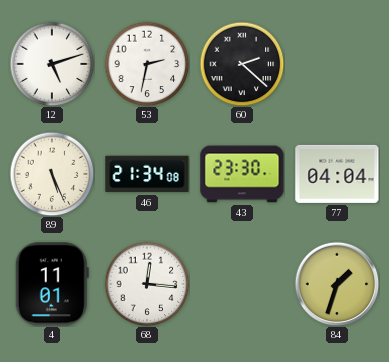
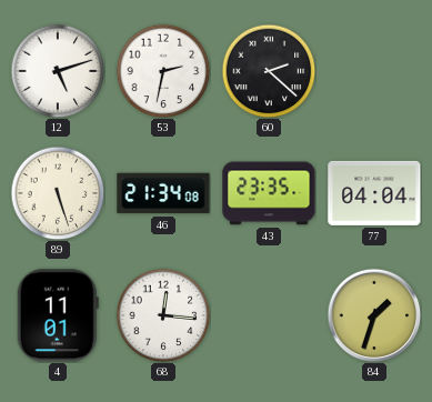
89: 5:26 -> 5:27
43: 23:30 -> 23:35
